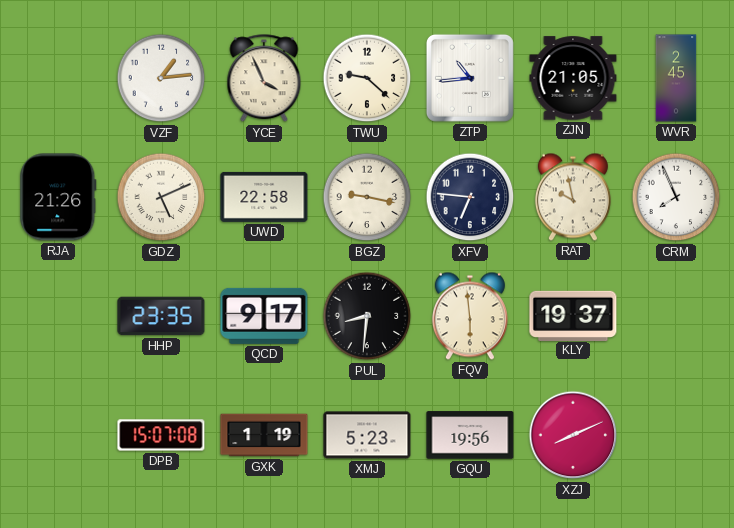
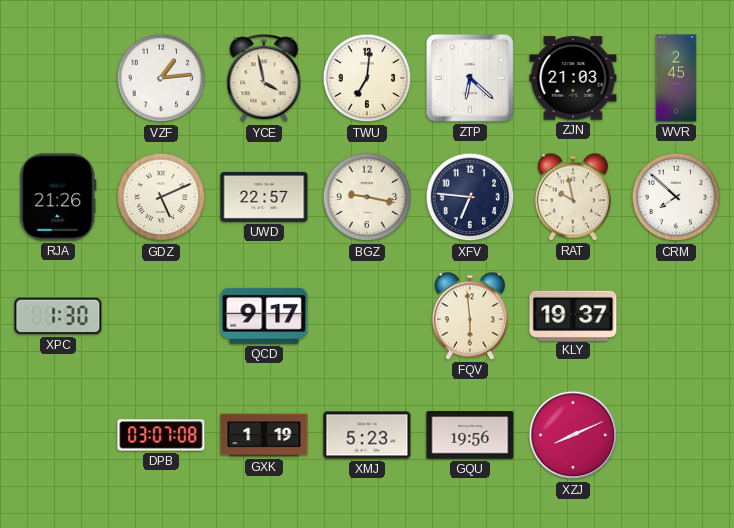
YCE: 3:56 -> 3:58
TWU: 9:22 -> 7:01
ZTP: 10:44 -> 6:22
ZJN: 21:05 -> 21:03
UWD: 22:58 -> 22:57
CRM: 7:56 -> 7:52
XPC: none -> 1:30
HHP: 23:35 -> none
PUL: 8:31 -> none
DPB: 15:07 -> 03:07
